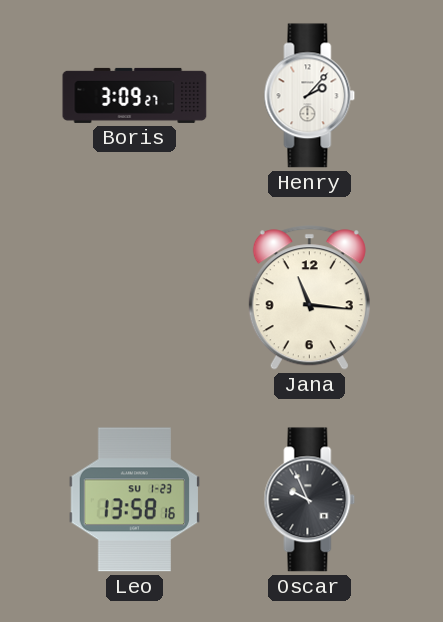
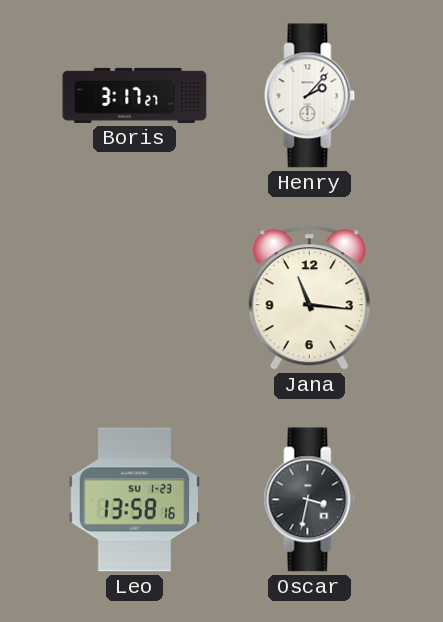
Boris: 3:09 -> 3:17
Oscar: 9:56 -> 3:32
